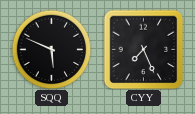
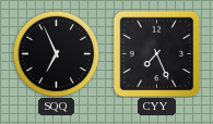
SQQ: 5:49 -> 6:56
